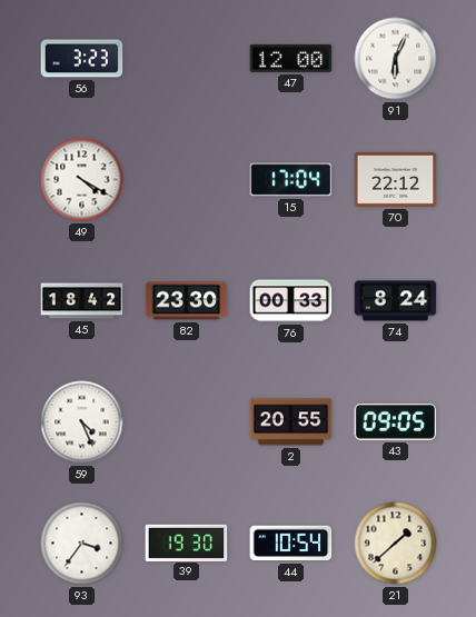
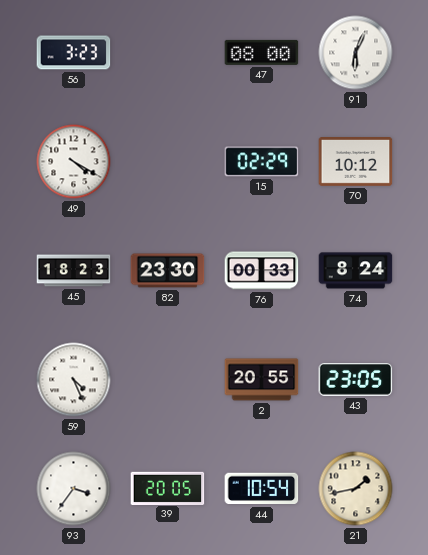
47: 12:00 -> 08:00
15: 17:04 -> 02:29
70: 22:12 -> 10:12
45: 18:42 -> 18:23
43: 09:05 -> 23:05
39: 19:30 -> 20:05
21: 1:38 -> 1:43
